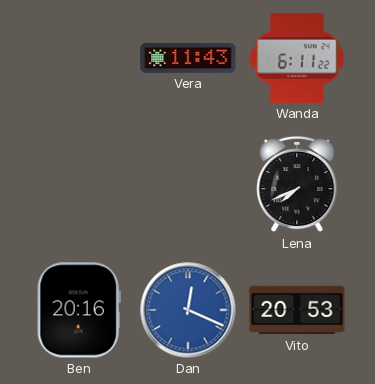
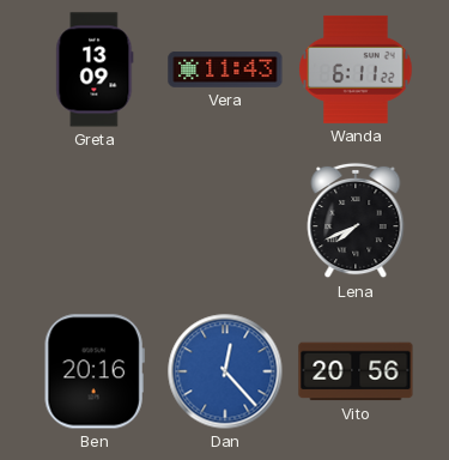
Greta: none -> 13:09
Dan: 12:19 -> 12:23
Vito: 20:53 -> 20:56
